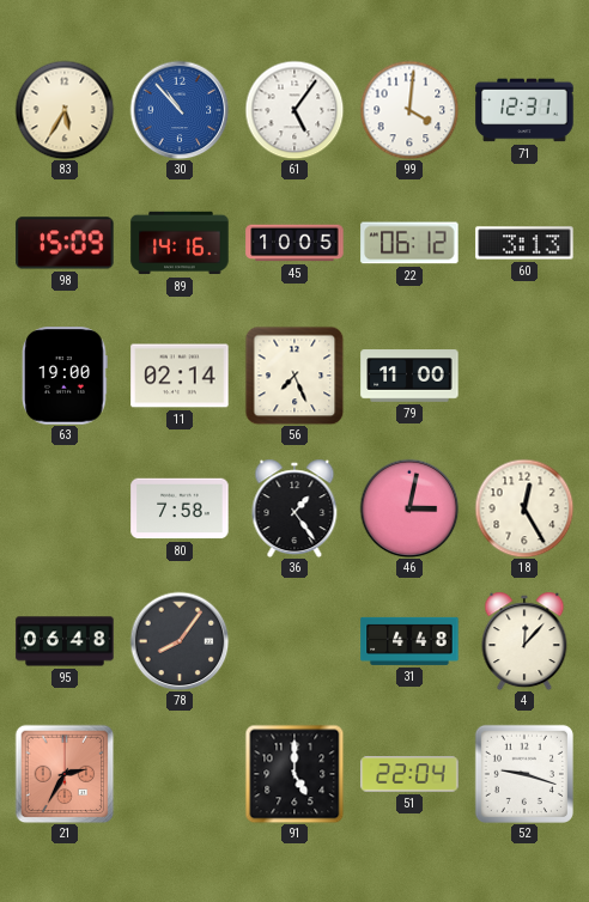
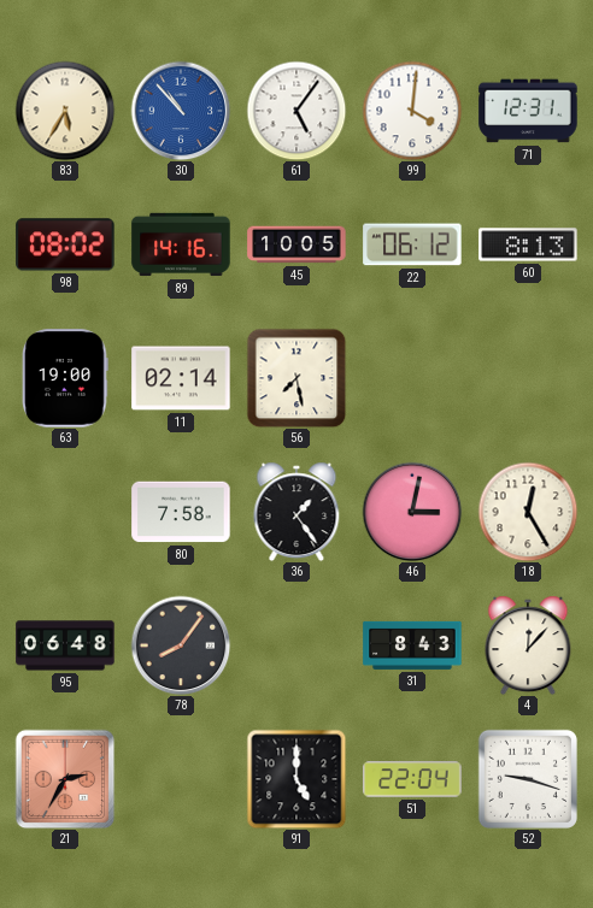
98: 15:09 -> 08:02
60: 3:13 -> 8:13
56: 7:26 -> 7:28
79: 11:00 -> none
31: 4:48 -> 8:43
